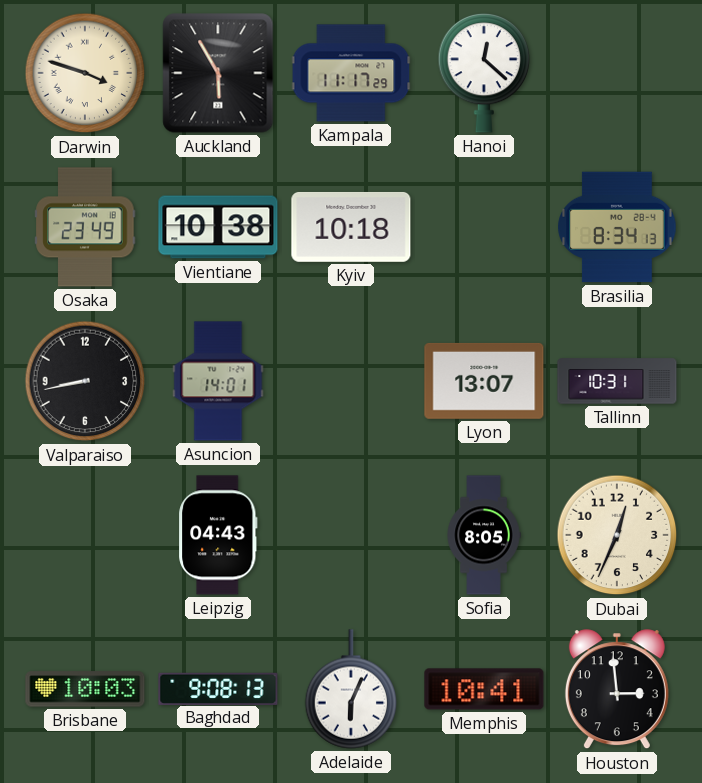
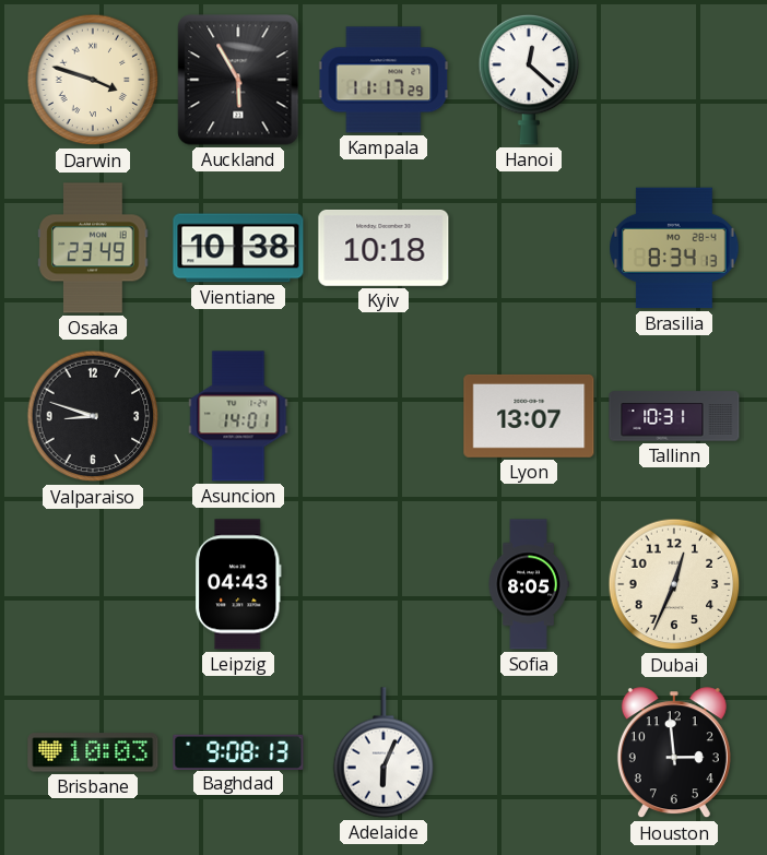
Valparaiso: 8:43 -> 8:48
Memphis: 10:41 -> none
